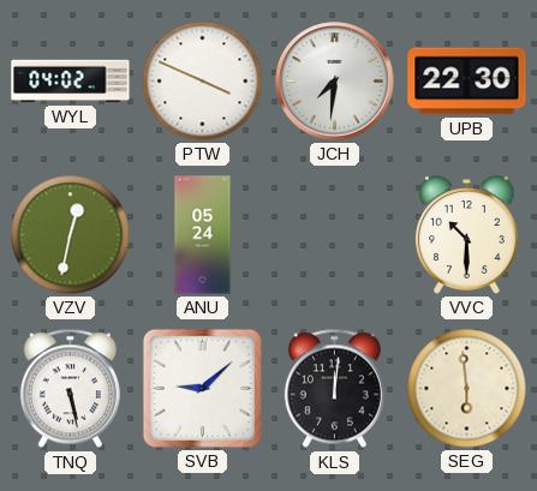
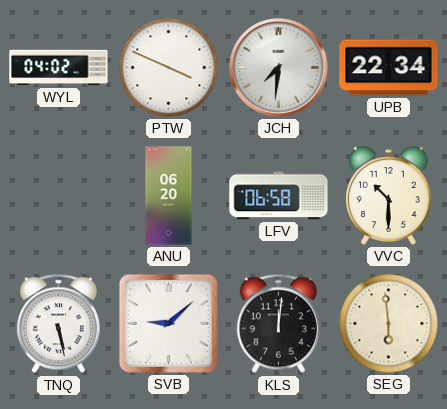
UPB: 22:30 -> 22:34
VZV: 12:32 -> none
ANU: 05:24 -> 06:20
LFV: none -> 06:58
